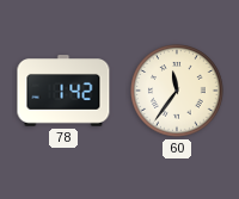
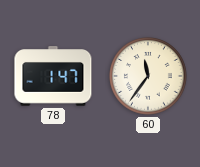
78: 1:42 -> 1:47
